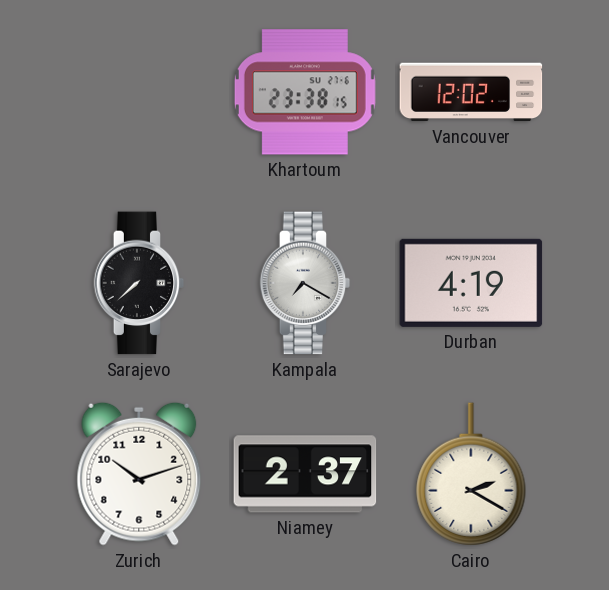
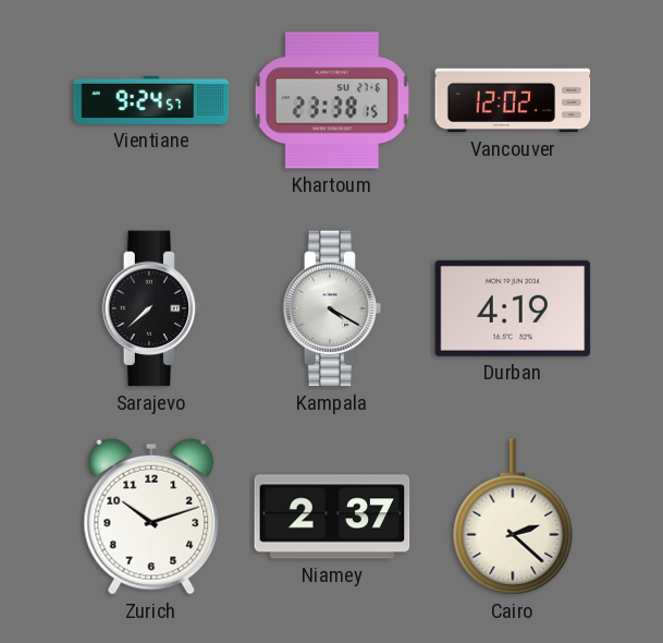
Vientiane: none -> 9:24
Kampala: 7:20 -> 4:20
Cairo: 2:20 -> 2:22
